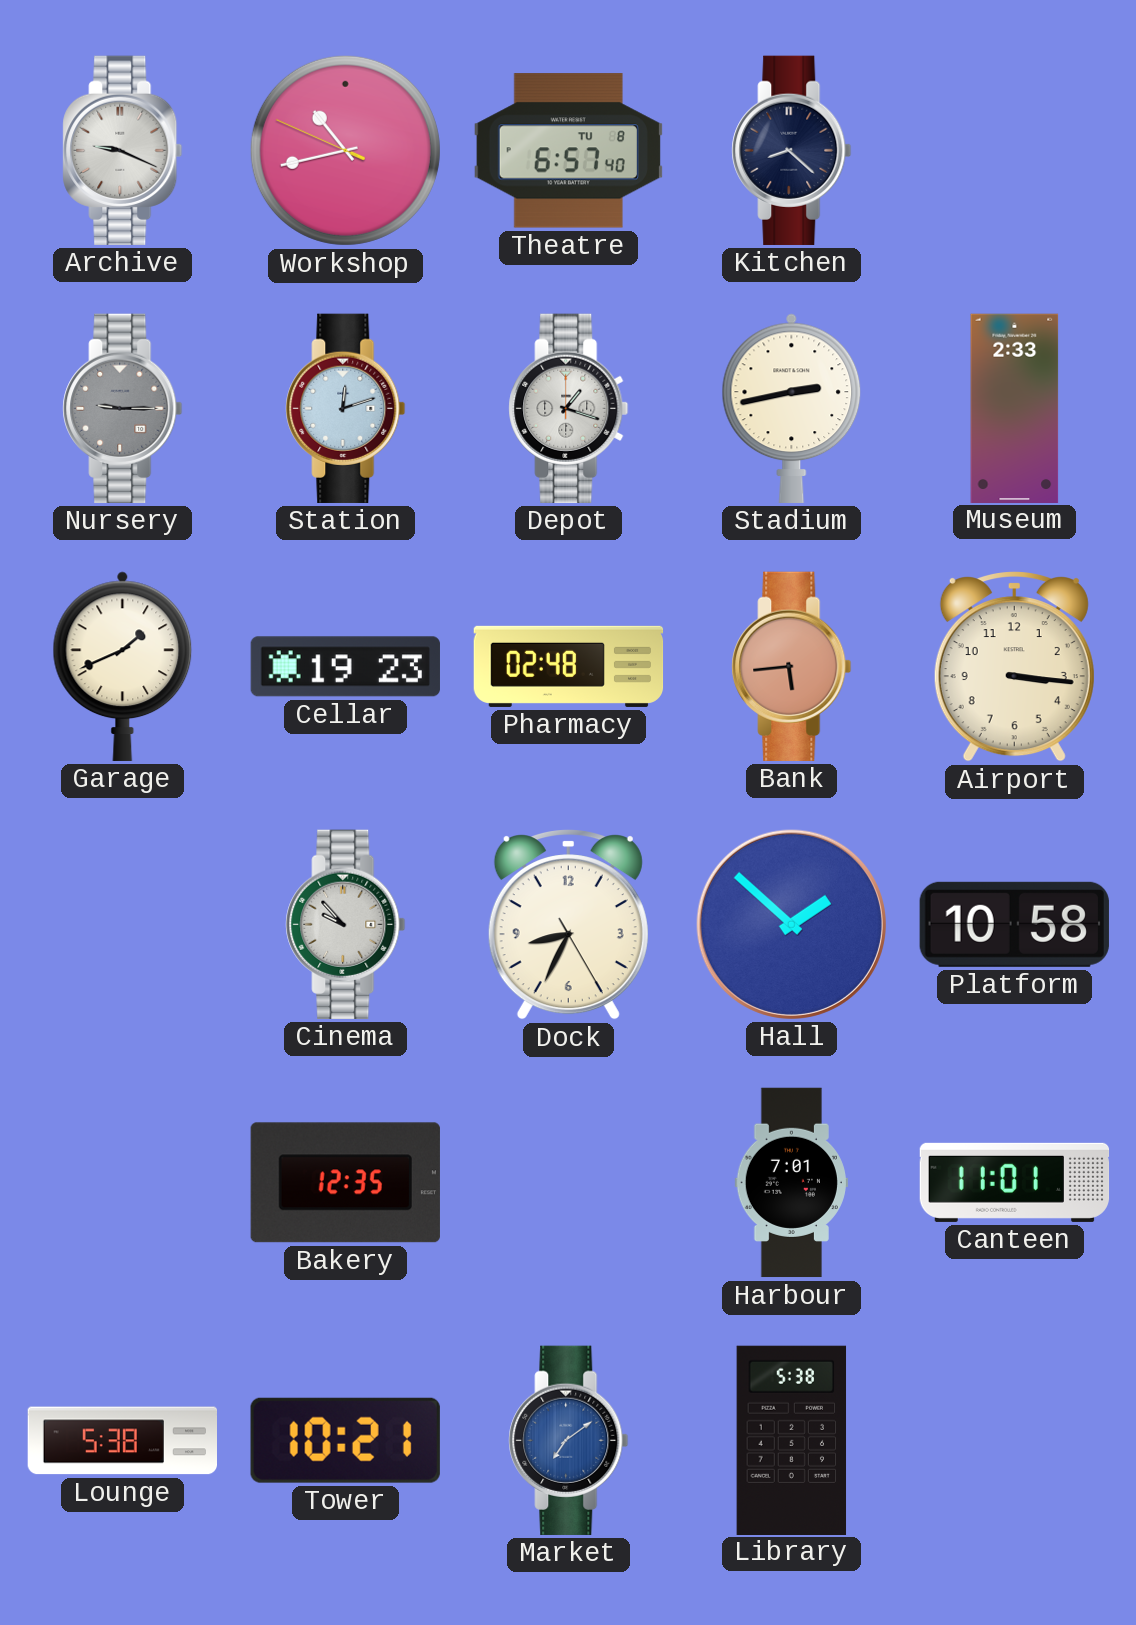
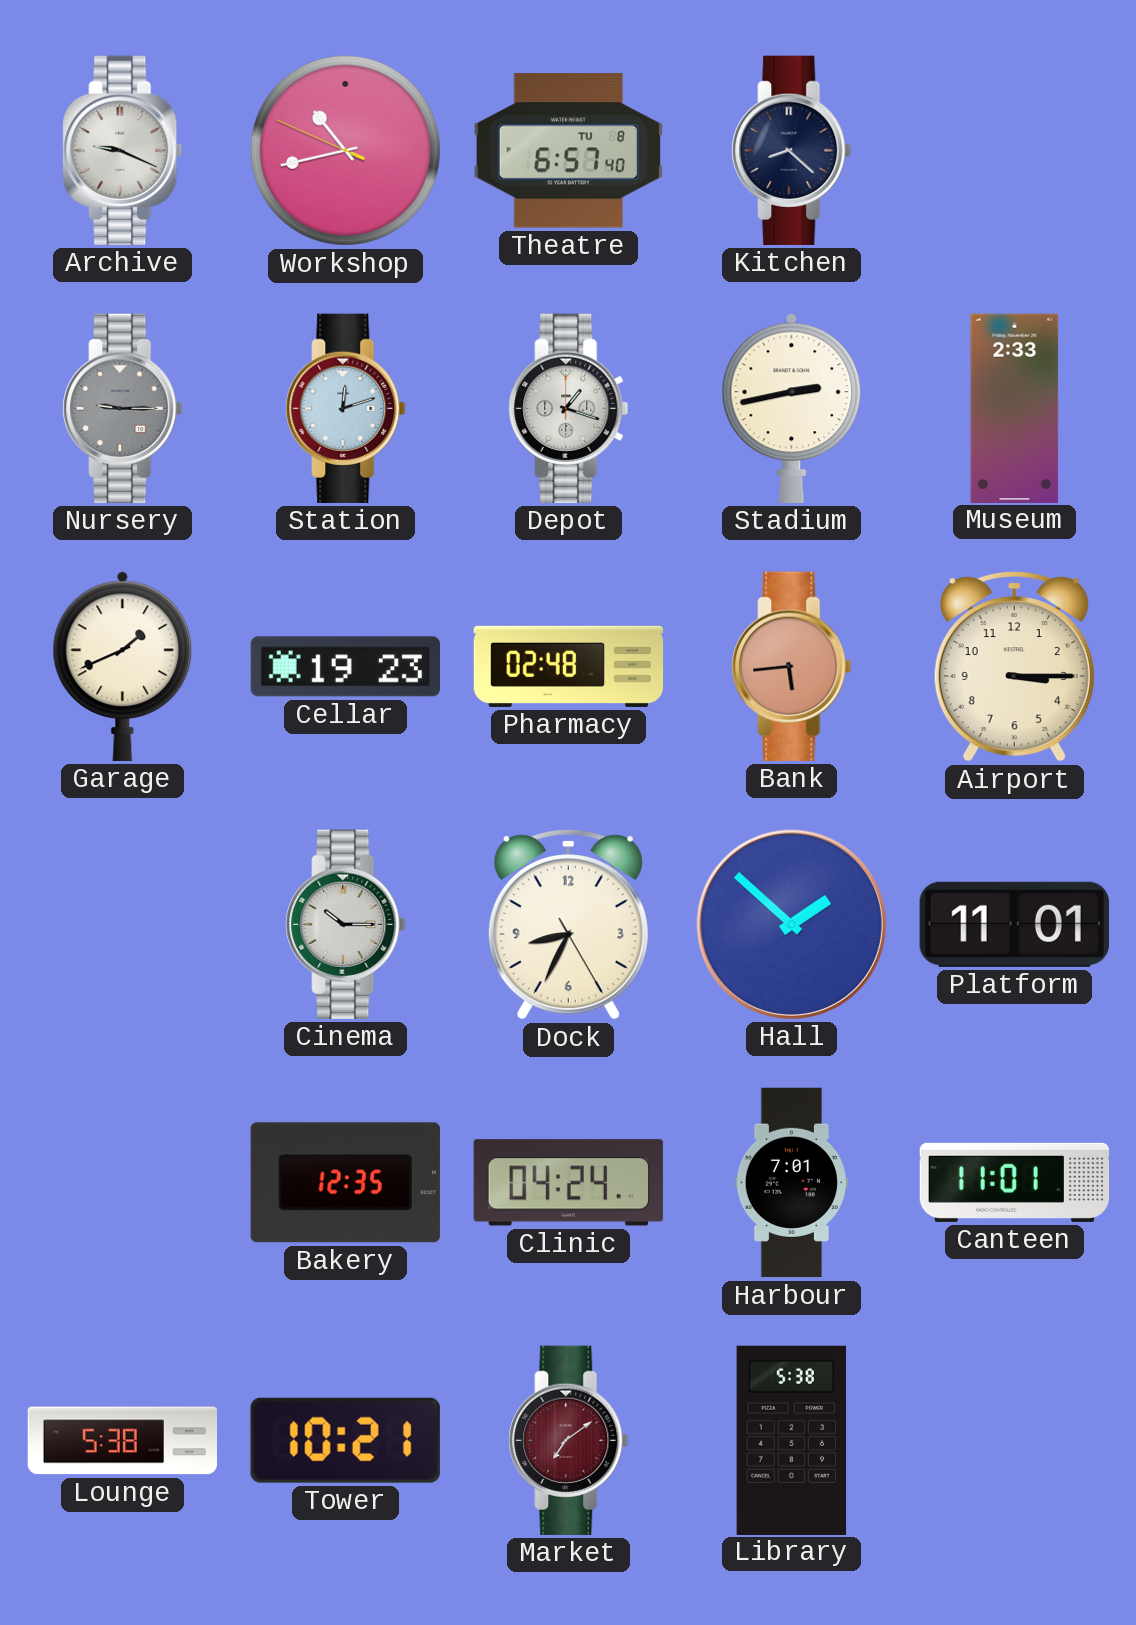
Airport: 3:16 -> 3:15
Cinema: 9:53 -> 10:15
Platform: 10:58 -> 11:01
Clinic: none -> 04:24
Market dial: blue -> burgundy
